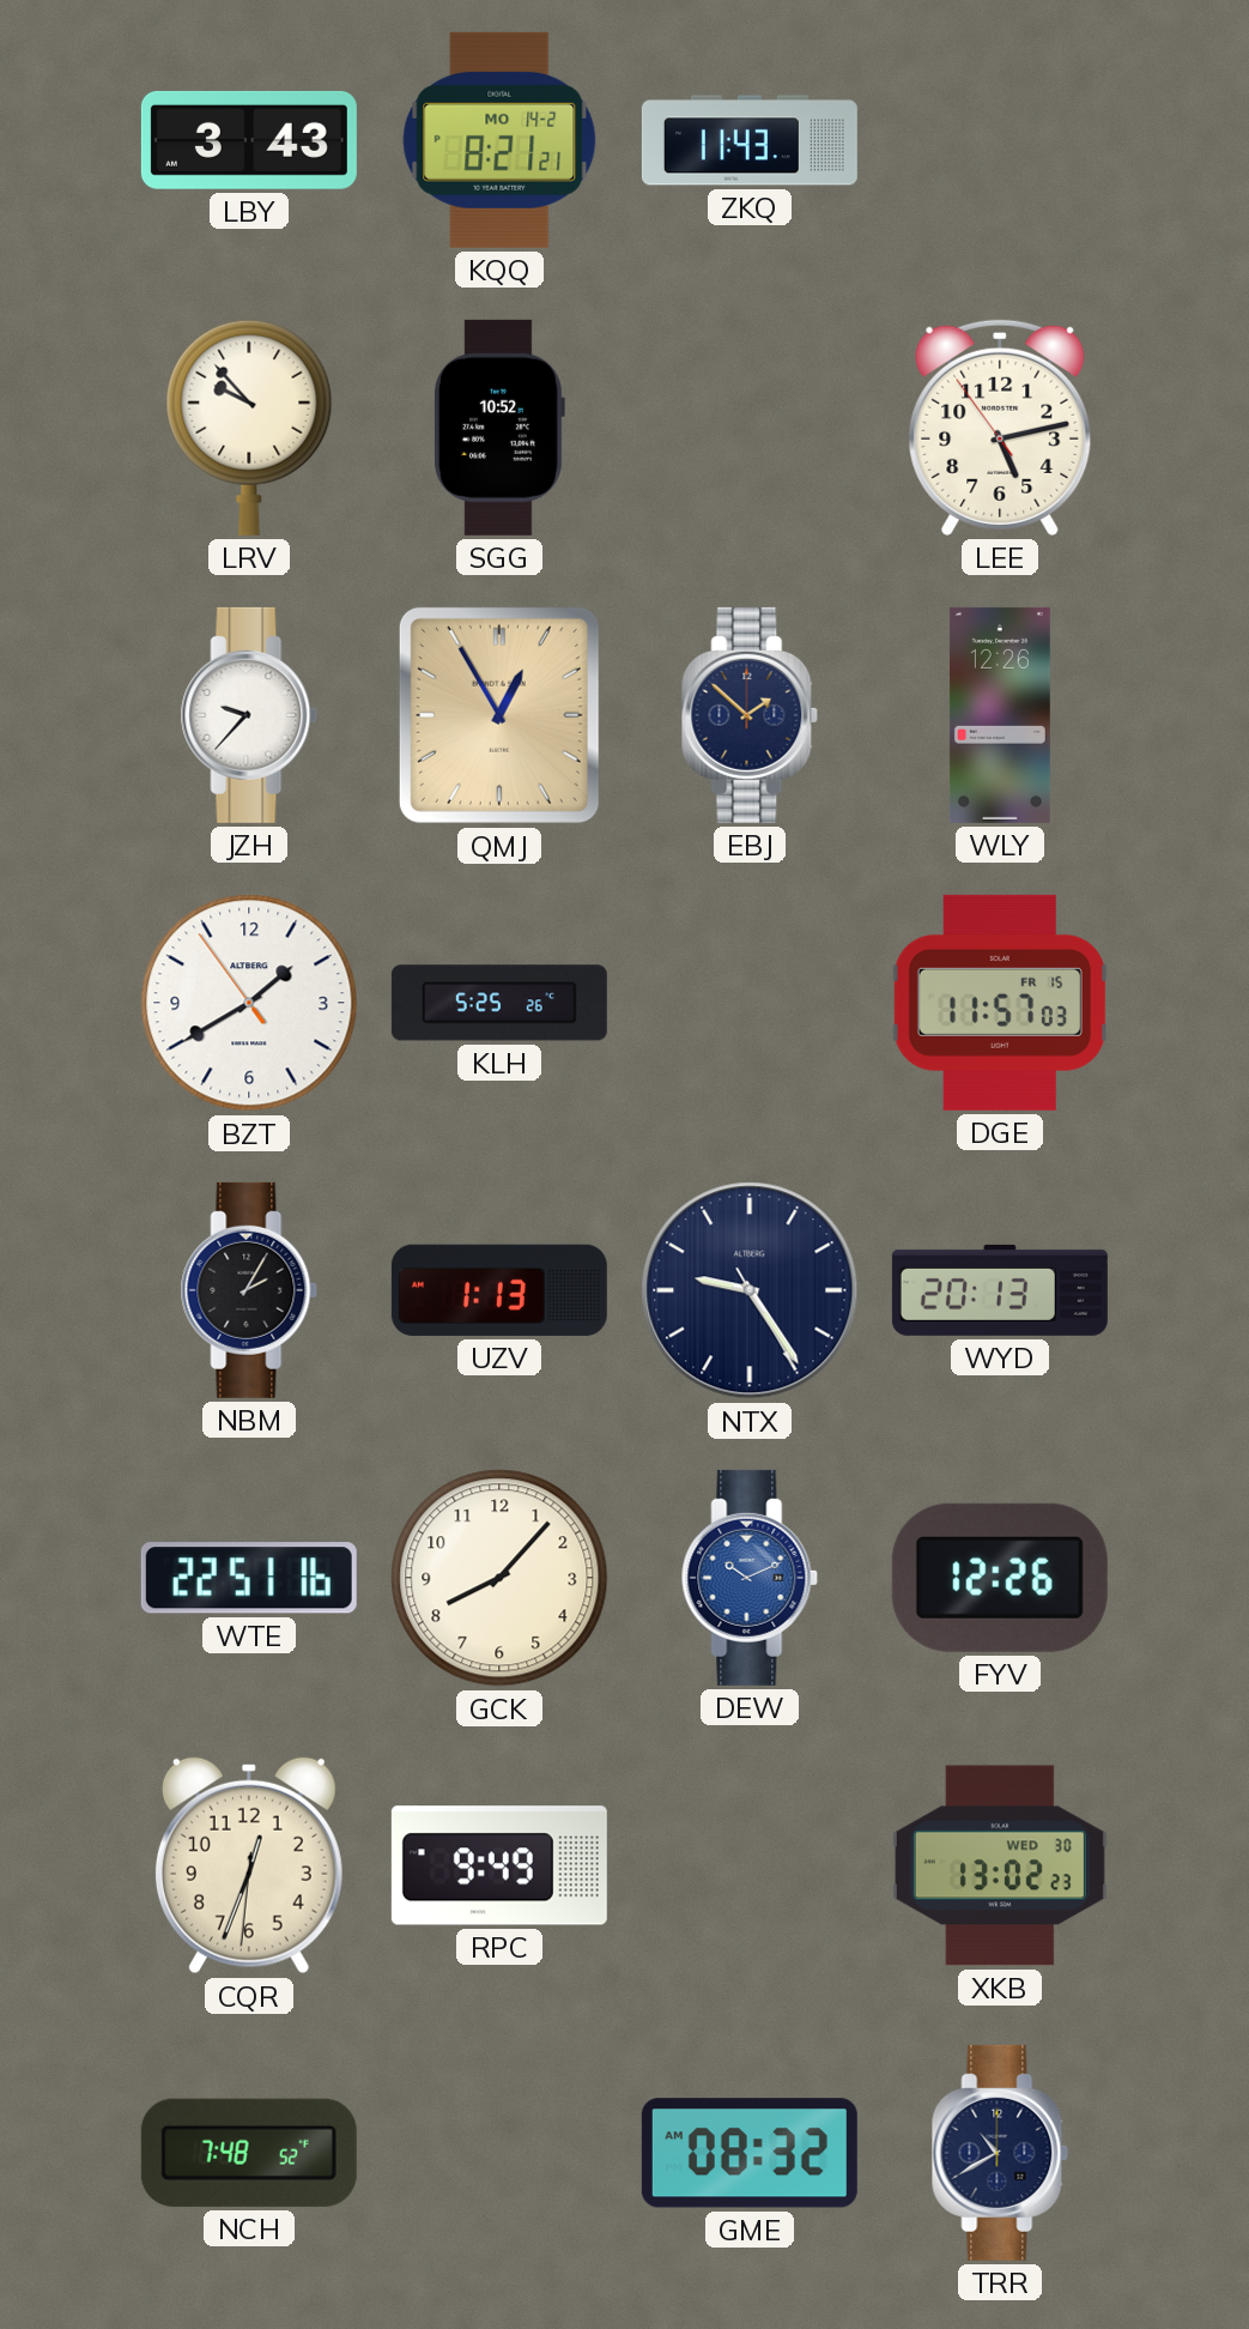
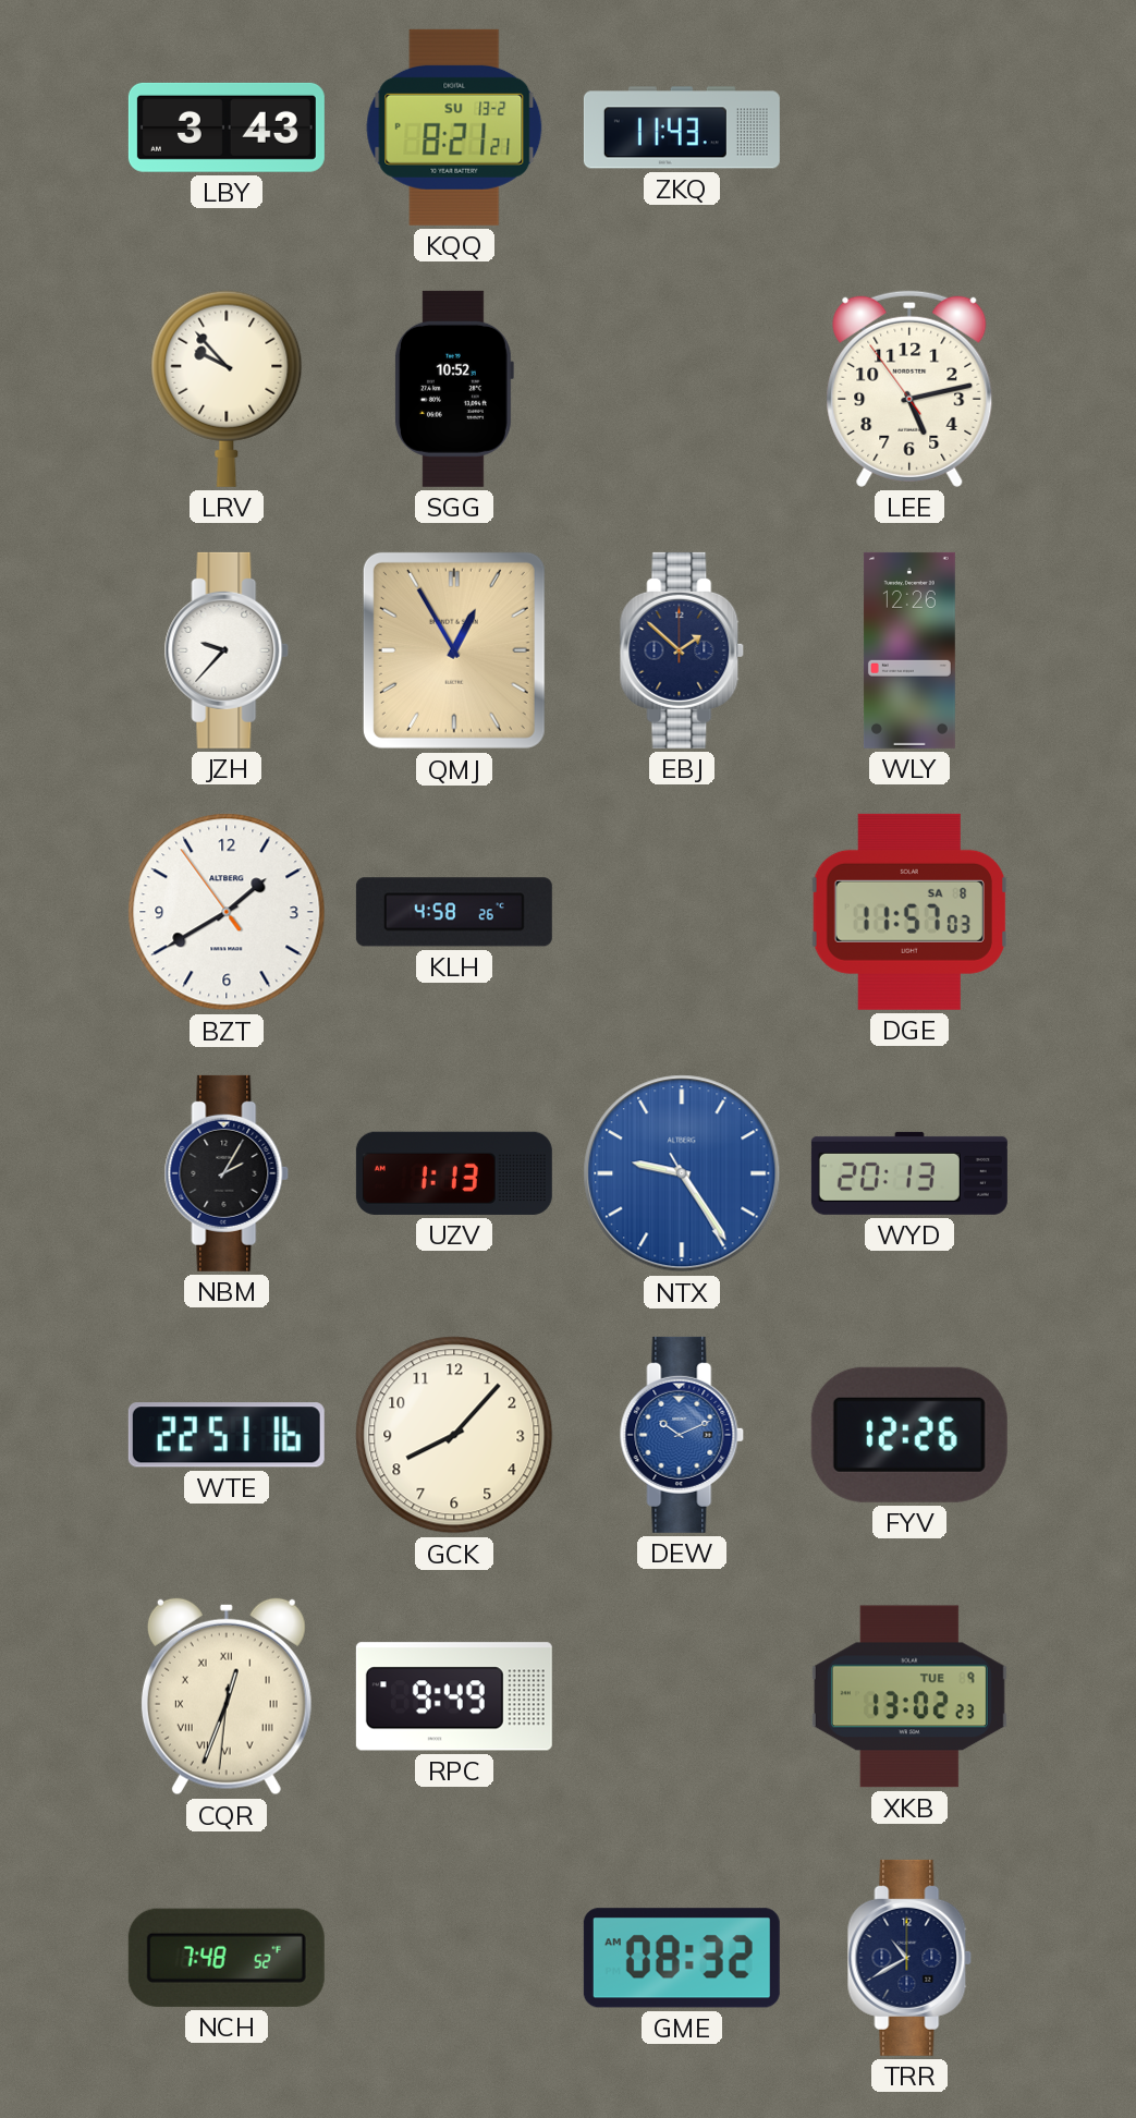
KQQ date: MO 14-2 -> SU 13-2
KLH: 5:25 -> 4:58
DGE date: FR 15 -> SA 8
NTX dial: navy -> blue
CQR numerals: Arabic -> Roman
XKB date: WED 30 -> TUE 9
